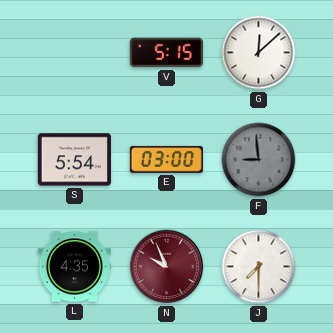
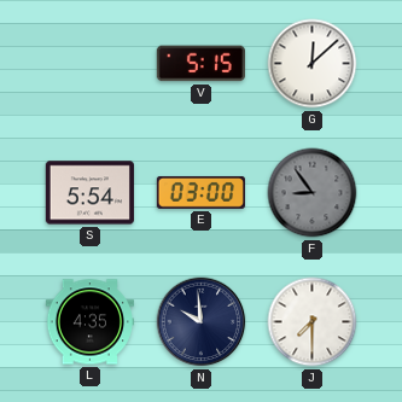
F: 8:59 -> 8:54
N: 9:56 -> 9:59
N dial: burgundy -> navy
